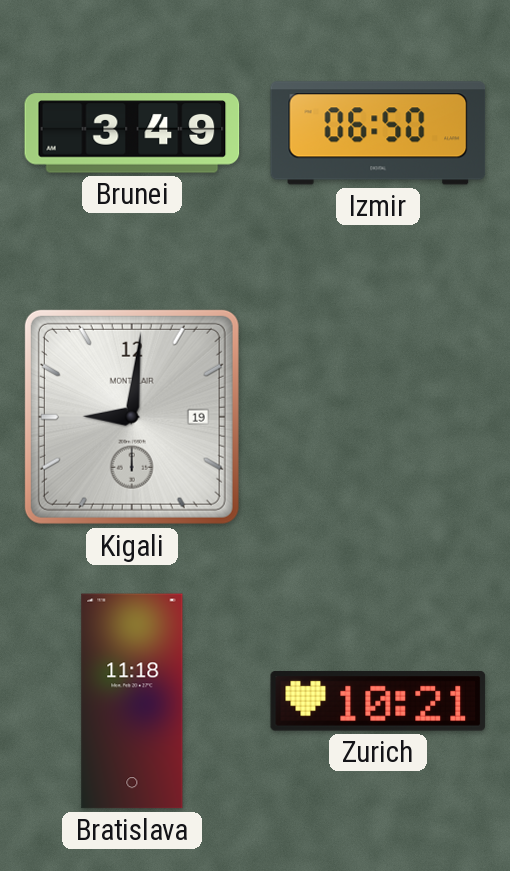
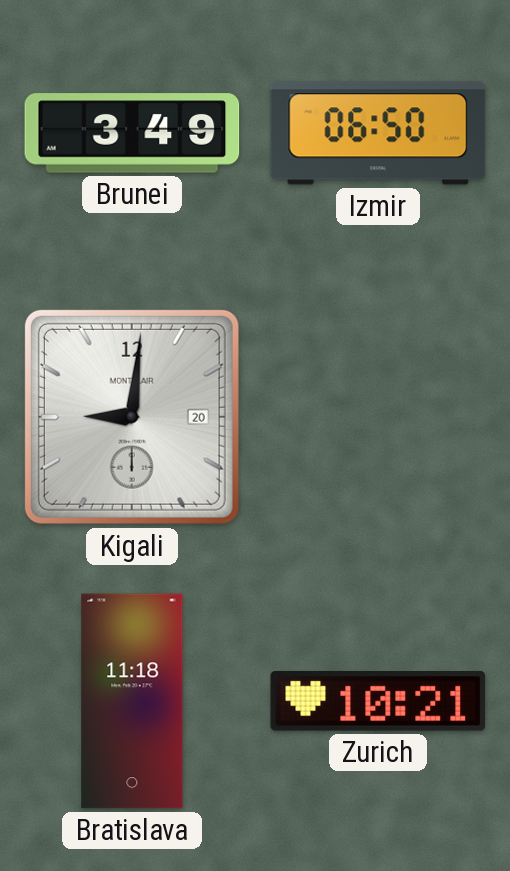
Kigali date: 19 -> 20
